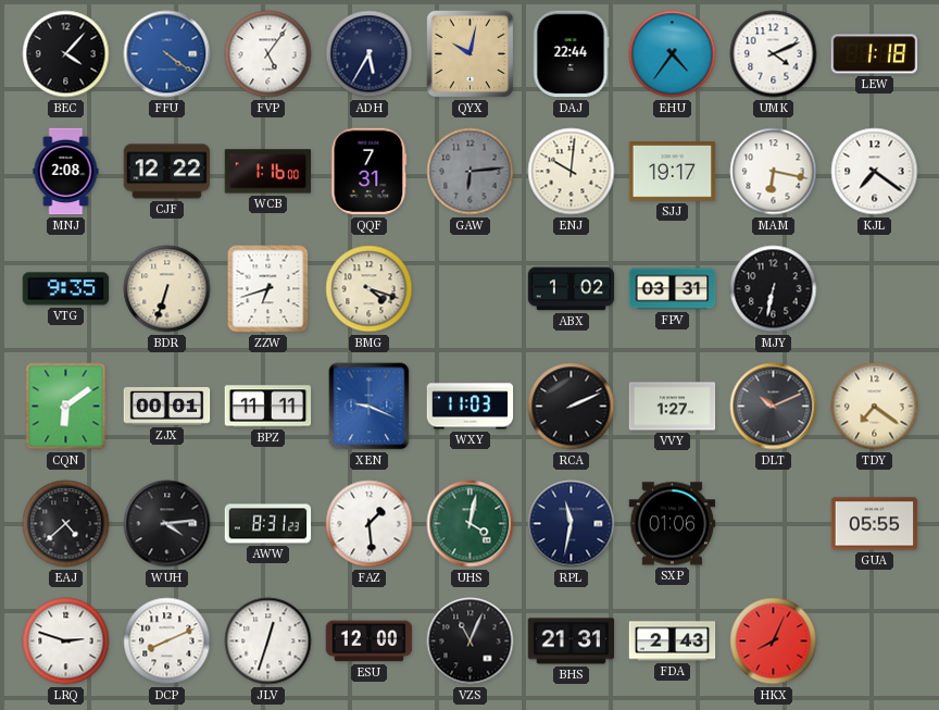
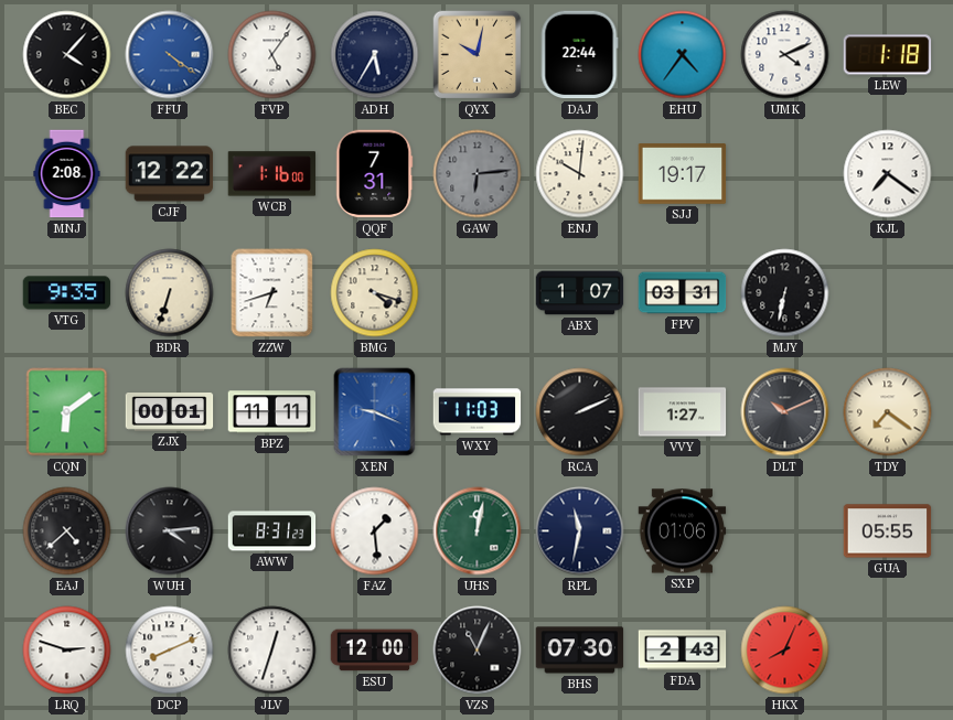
MAM: 6:17 -> none
ABX: 1:02 -> 1:07
UHS: 4:02 -> 12:02
BHS: 21:31 -> 07:30
